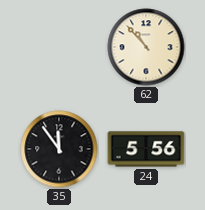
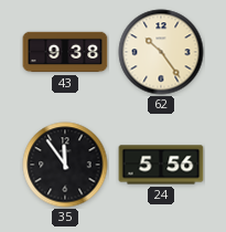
43: none -> 9:38
62: 10:53 -> 10:24
